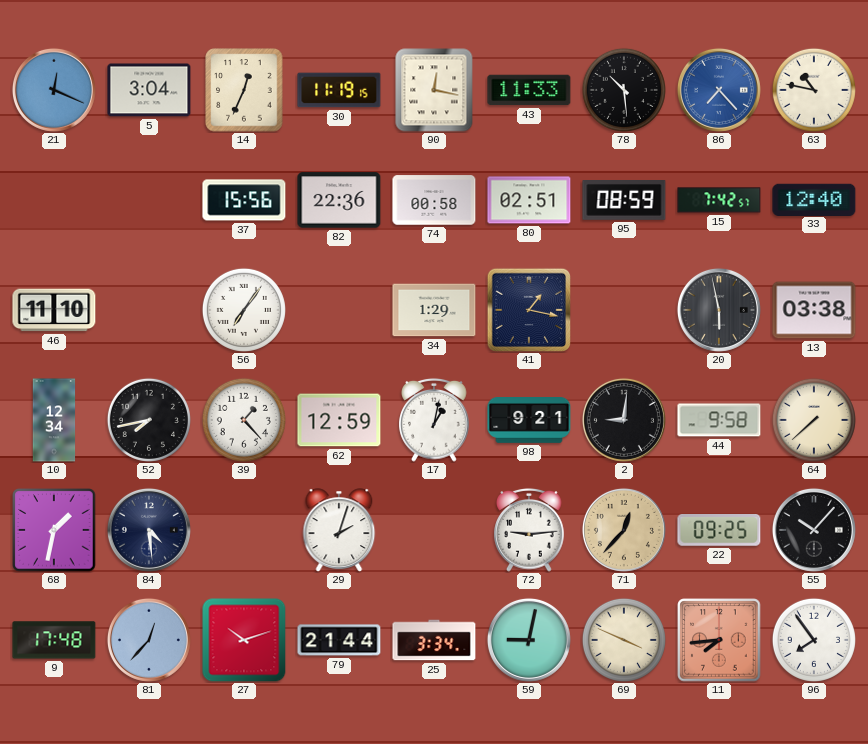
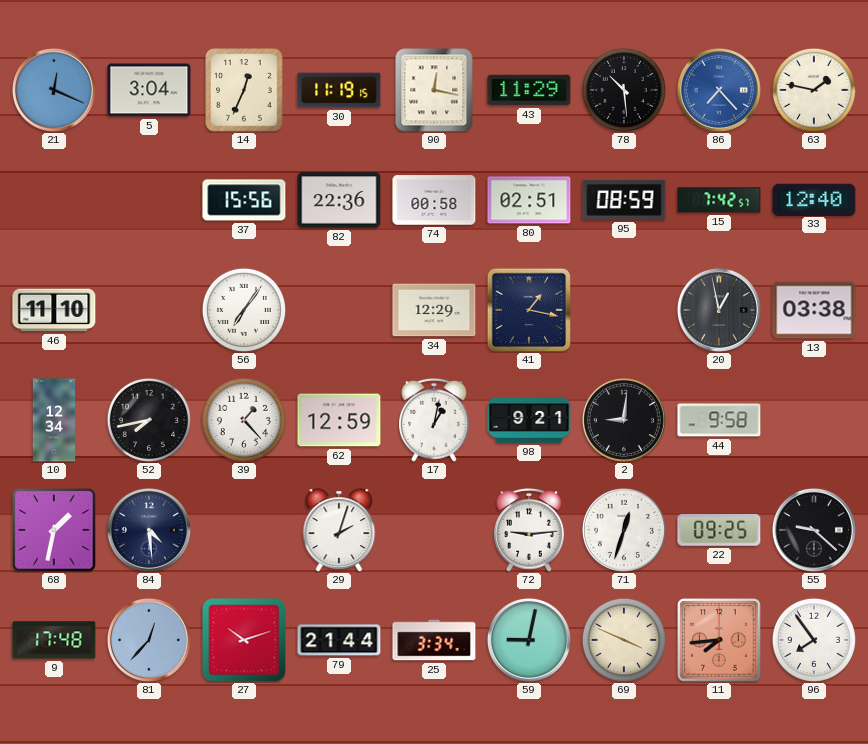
43: 11:33 -> 11:29
63: 10:47 -> 1:47
34: 1:29 -> 12:29
20: 5:58 -> 12:58
64: 7:38 -> none
71: 12:37 -> 12:33
71 dial: champagne -> white
55: 10:07 -> 9:22
